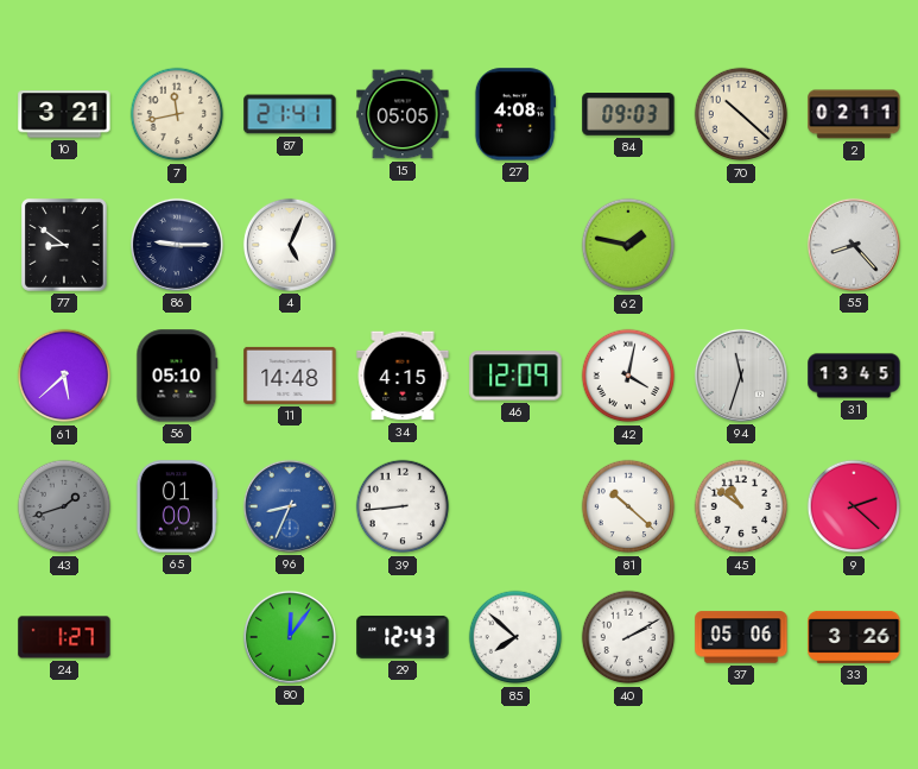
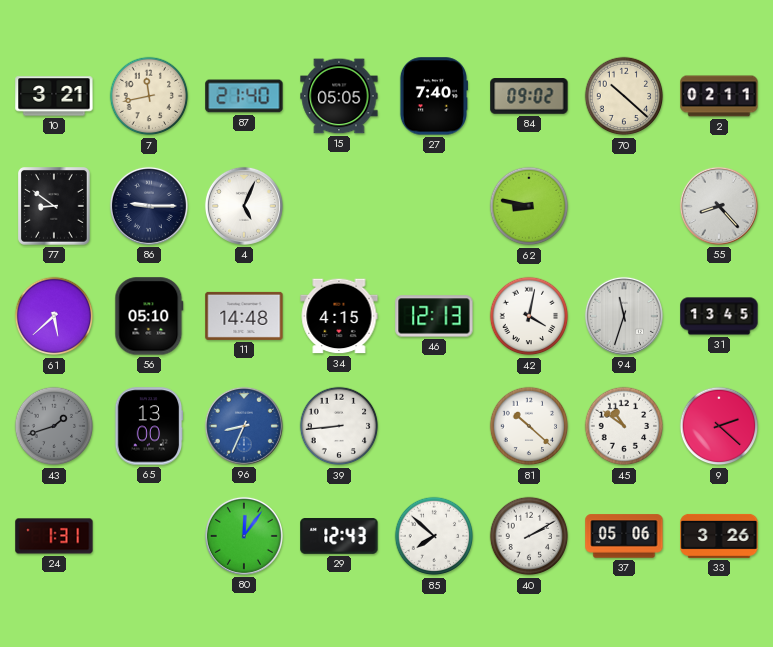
87: 21:41 -> 21:40
27: 4:08 -> 7:40
84: 09:03 -> 09:02
62: 1:47 -> 8:47
46: 12:09 -> 12:13
65: 01:00 -> 13:00
24: 1:27 -> 1:31
